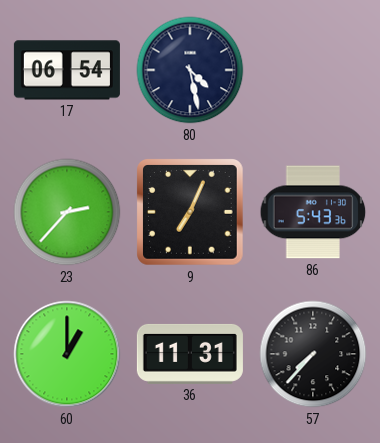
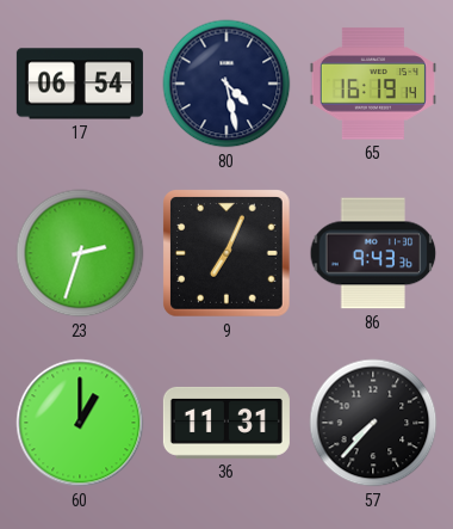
65: none -> 16:19
23: 2:37 -> 2:33
86: 5:43 -> 9:43
